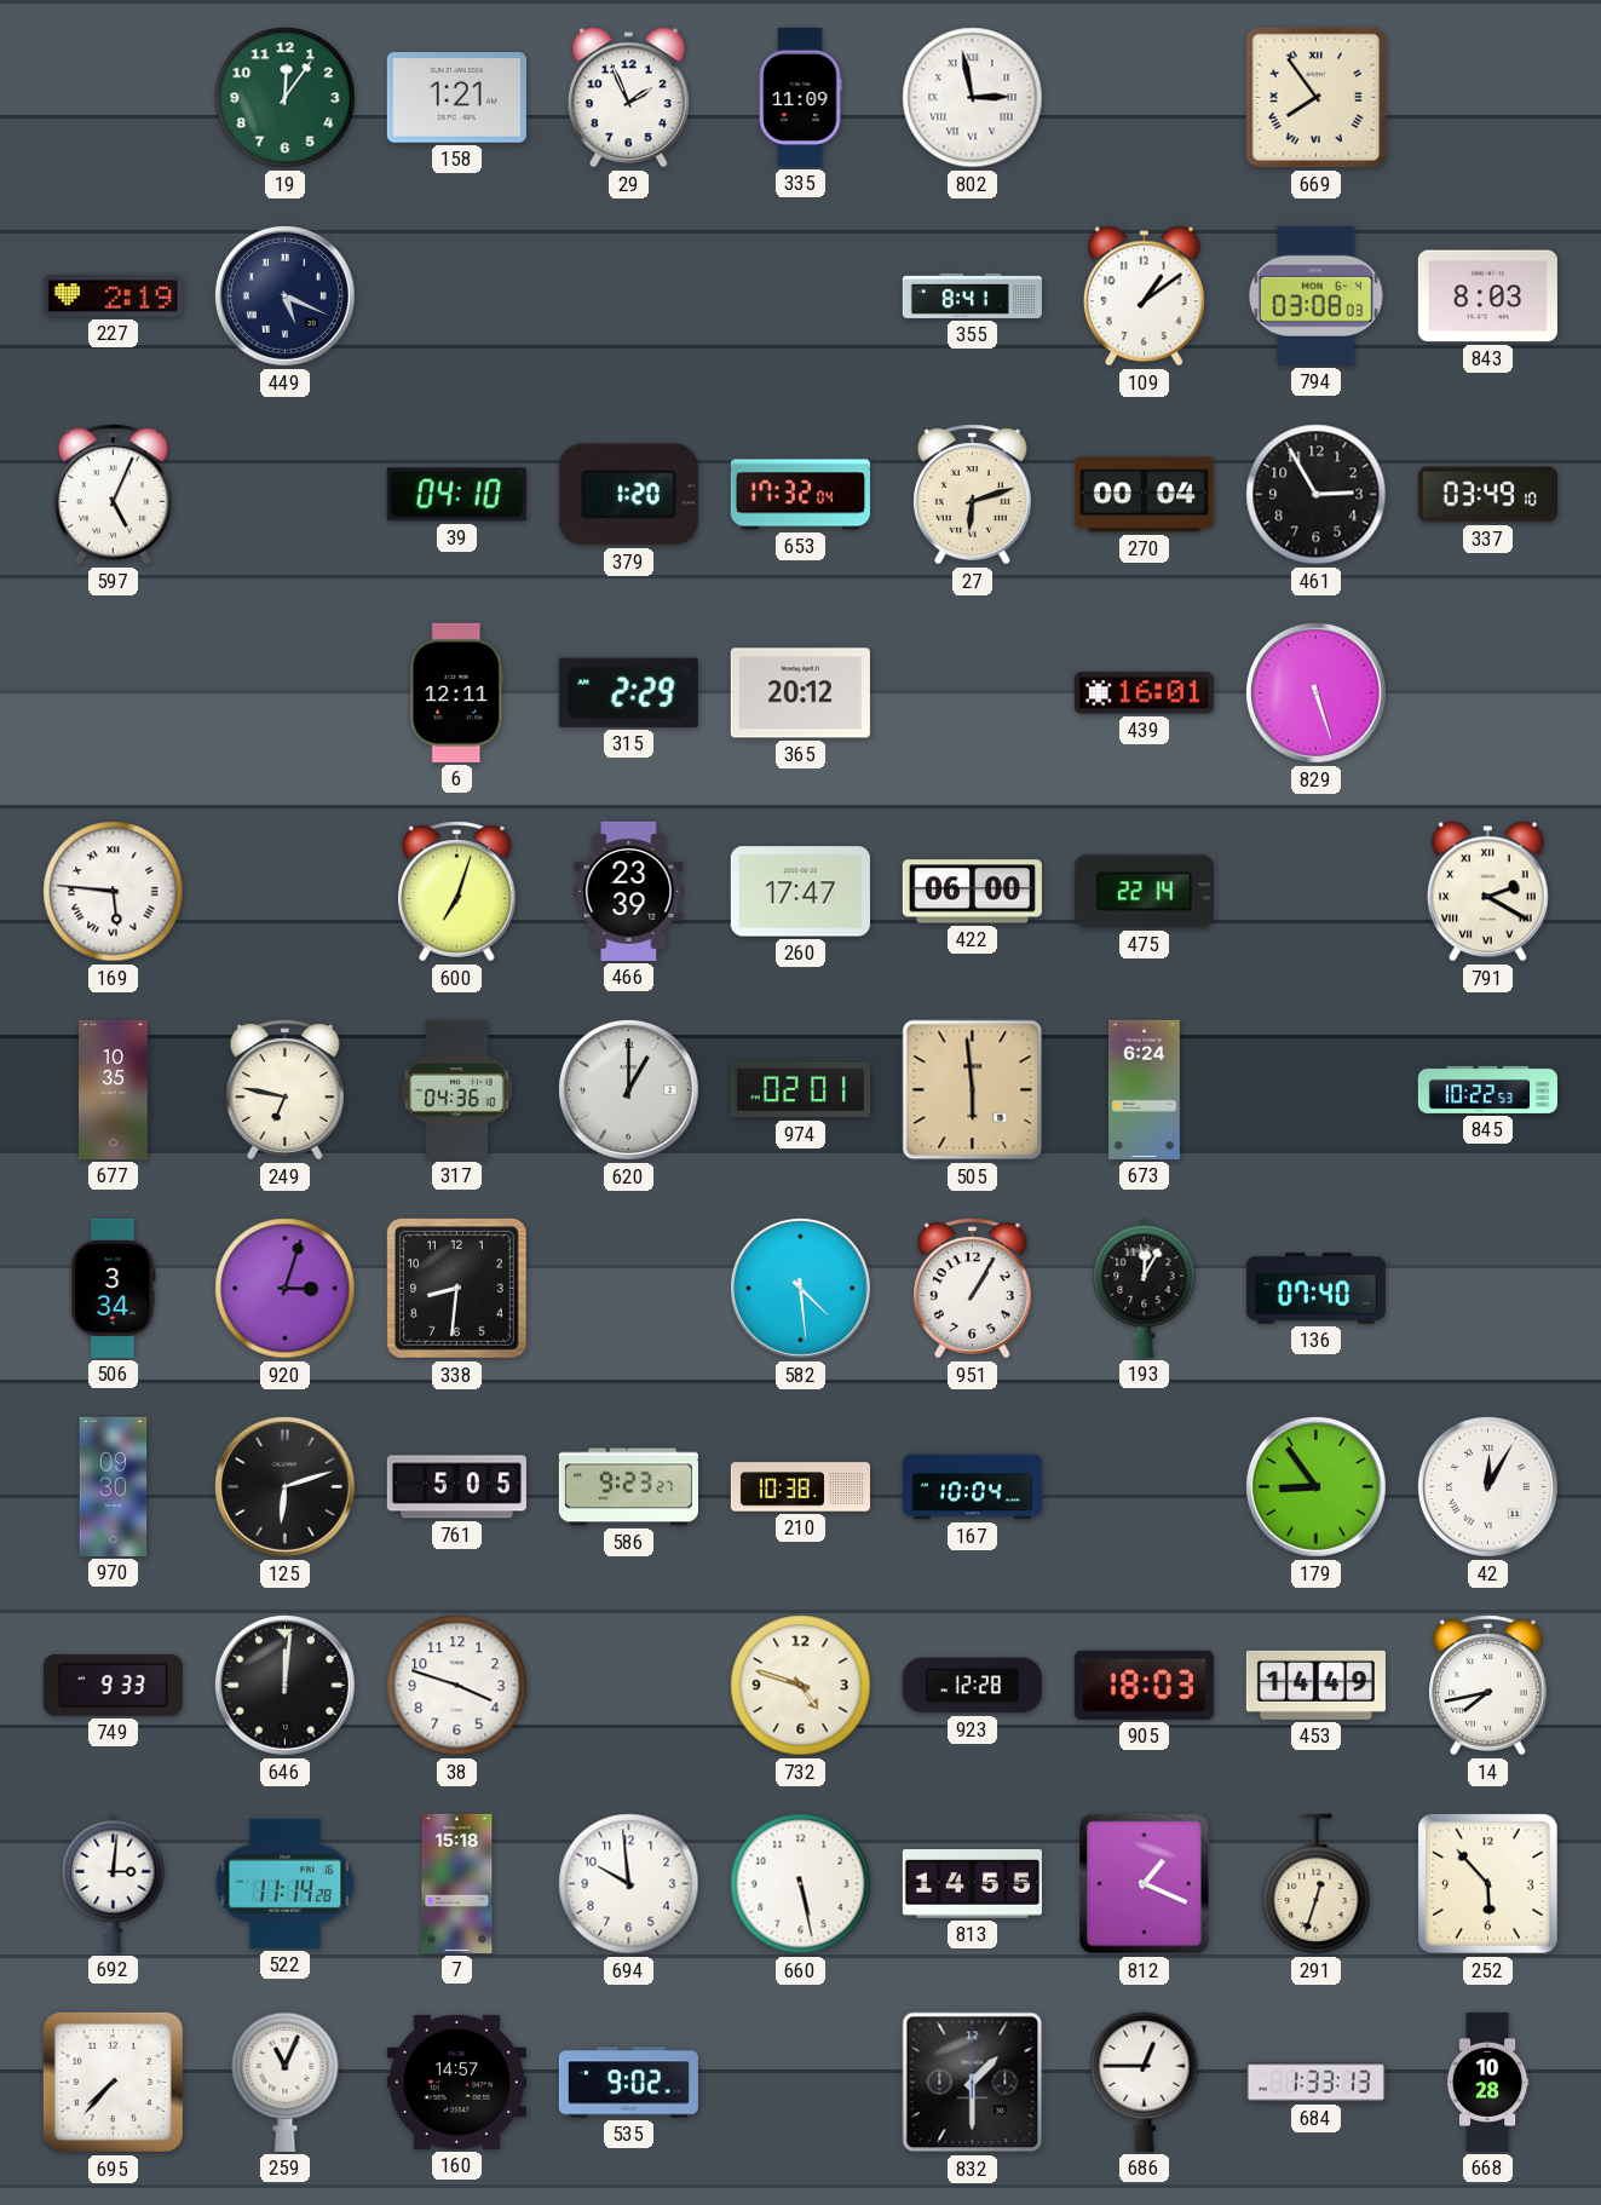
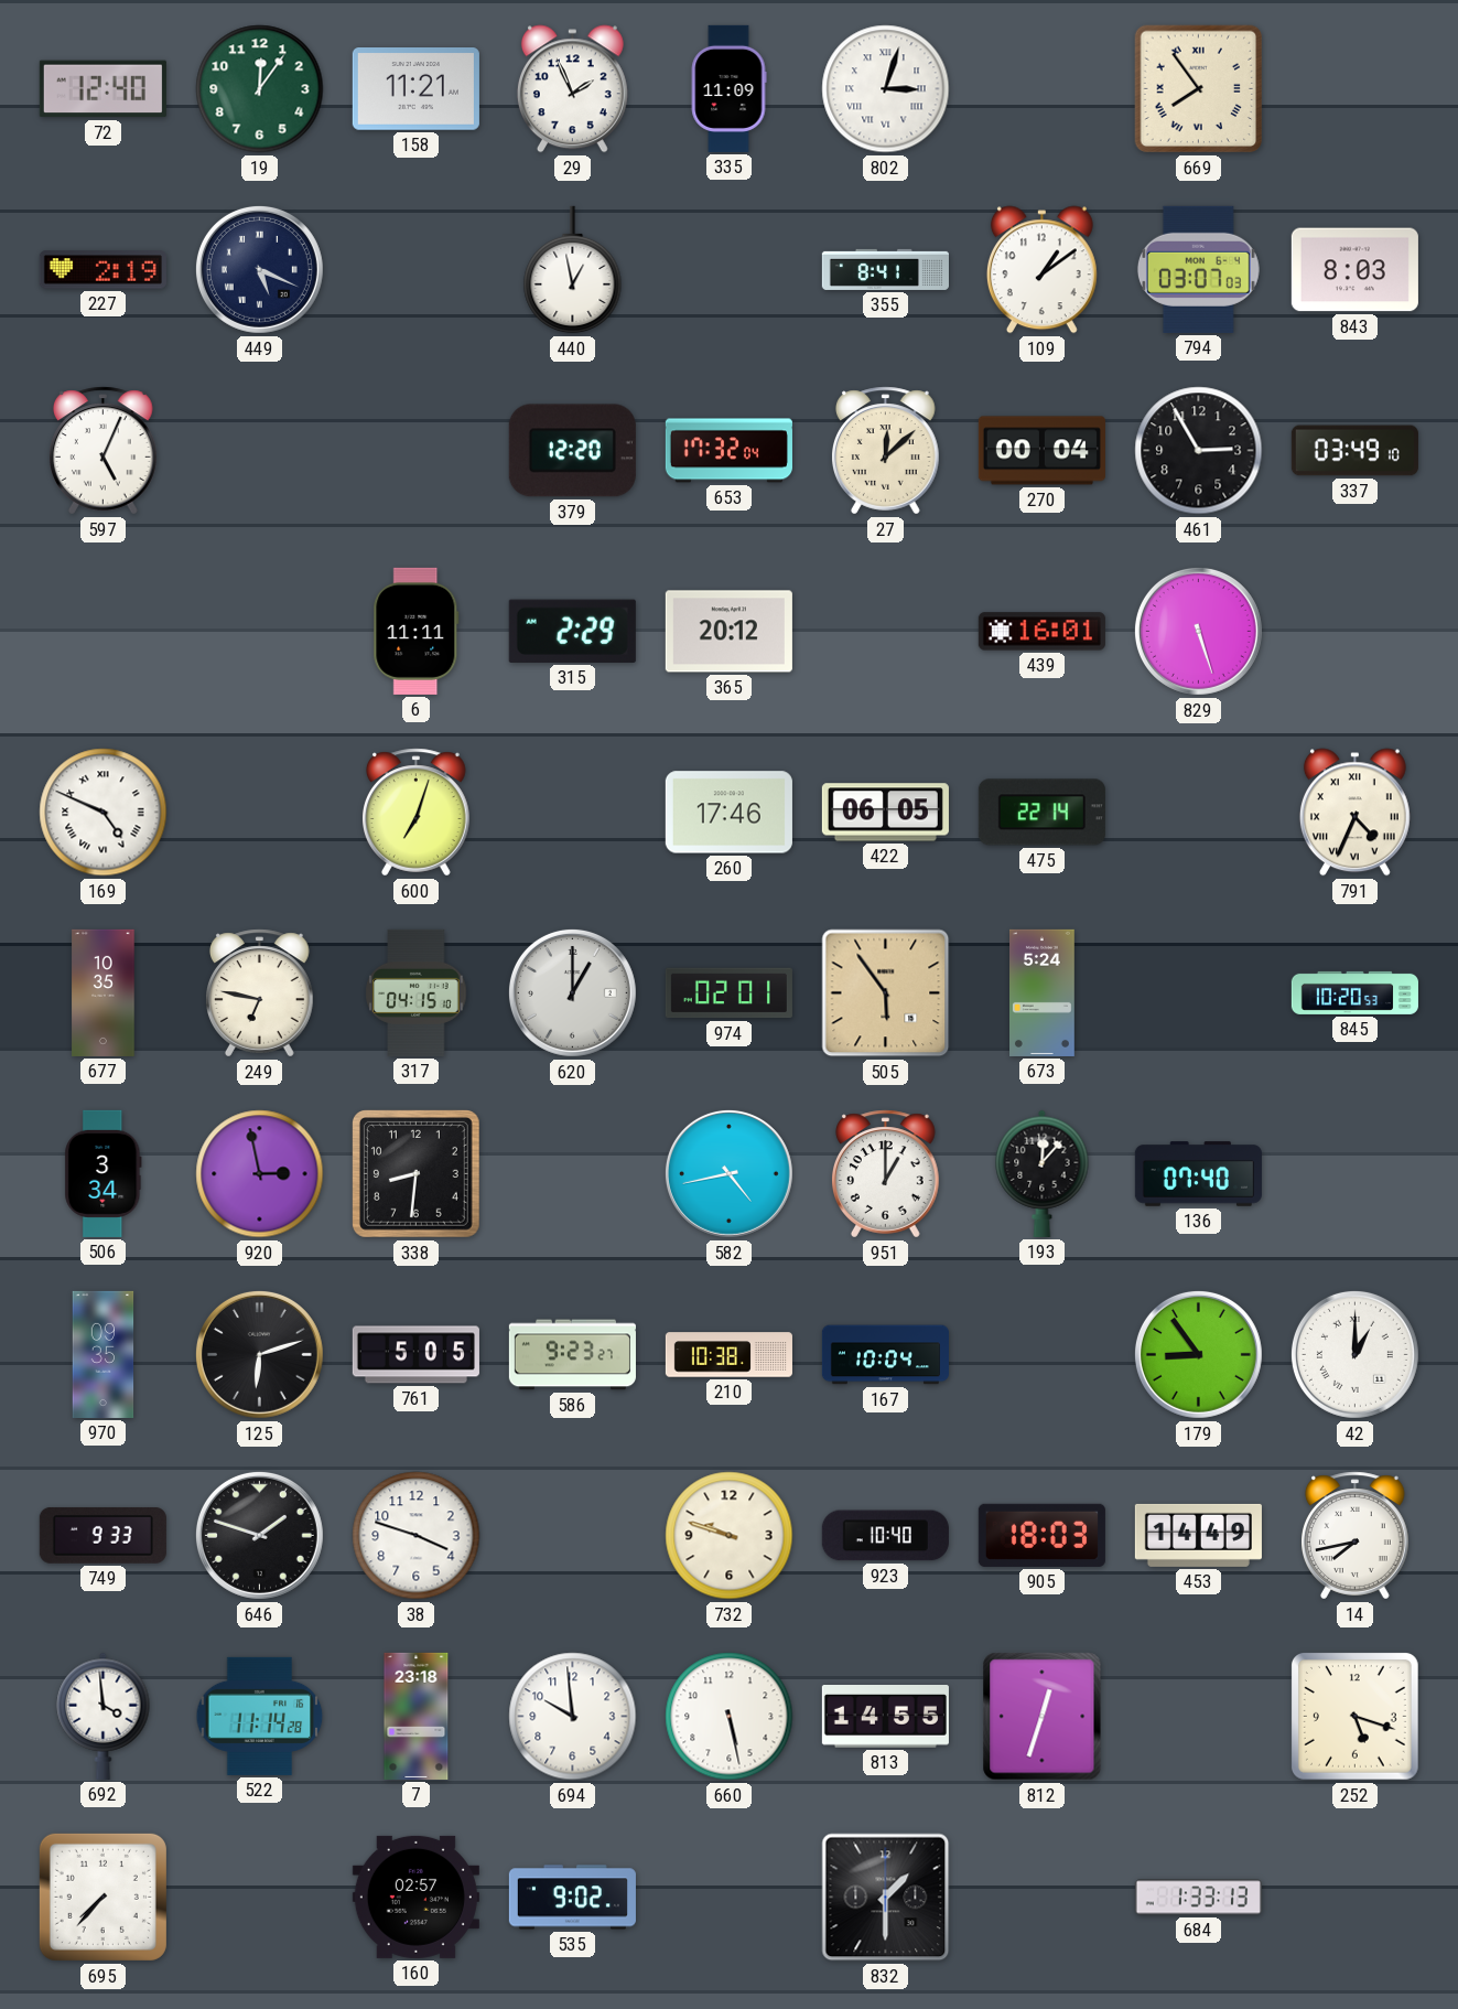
72: none -> 12:40
158: 1:21 -> 11:21
802: 2:58 -> 3:03
440: none -> 12:58
794: 03:08 -> 03:07
39: 04:10 -> none
379: 1:20 -> 12:20
27: 6:12 -> 12:08
6: 12:11 -> 11:11
169: 5:46 -> 4:49
466: 23:39 -> none
260: 17:47 -> 17:46
422: 06:00 -> 06:05
791: 2:20 -> 4:34
317: 04:36 -> 04:15
505: 5:59 -> 5:54
673: 6:24 -> 5:24
845: 10:22 -> 10:20
920: 3:03 -> 2:58
582: 4:29 -> 4:43
951: 1:05 -> 1:00
193: 12:05 -> 12:07
970: 09:30 -> 09:35
42: 12:05 -> 1:00
646: 12:01 -> 1:48
732: 4:48 -> 9:48
923: 12:28 -> 10:40
692: 3:01 -> 3:59
7: 15:18 -> 23:18
812: 1:19 -> 12:33
291: 12:33 -> none
252: 5:53 -> 5:18
259: 11:04 -> none
160: 14:57 -> 02:57
686: 12:45 -> none
668: 10:28 -> none
